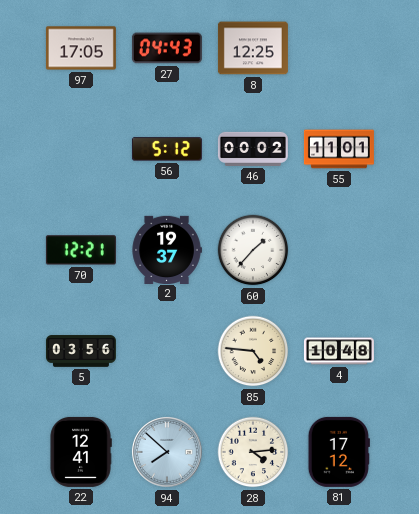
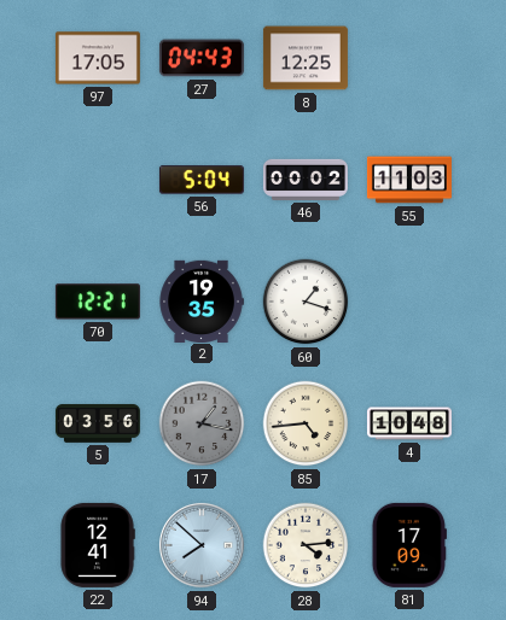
56: 5:12 -> 5:04
55: 11:01 -> 11:03
2: 19:37 -> 19:35
60: 1:37 -> 1:18
17: none -> 1:17
85: 4:46 -> 4:44
81: 17:12 -> 17:09
